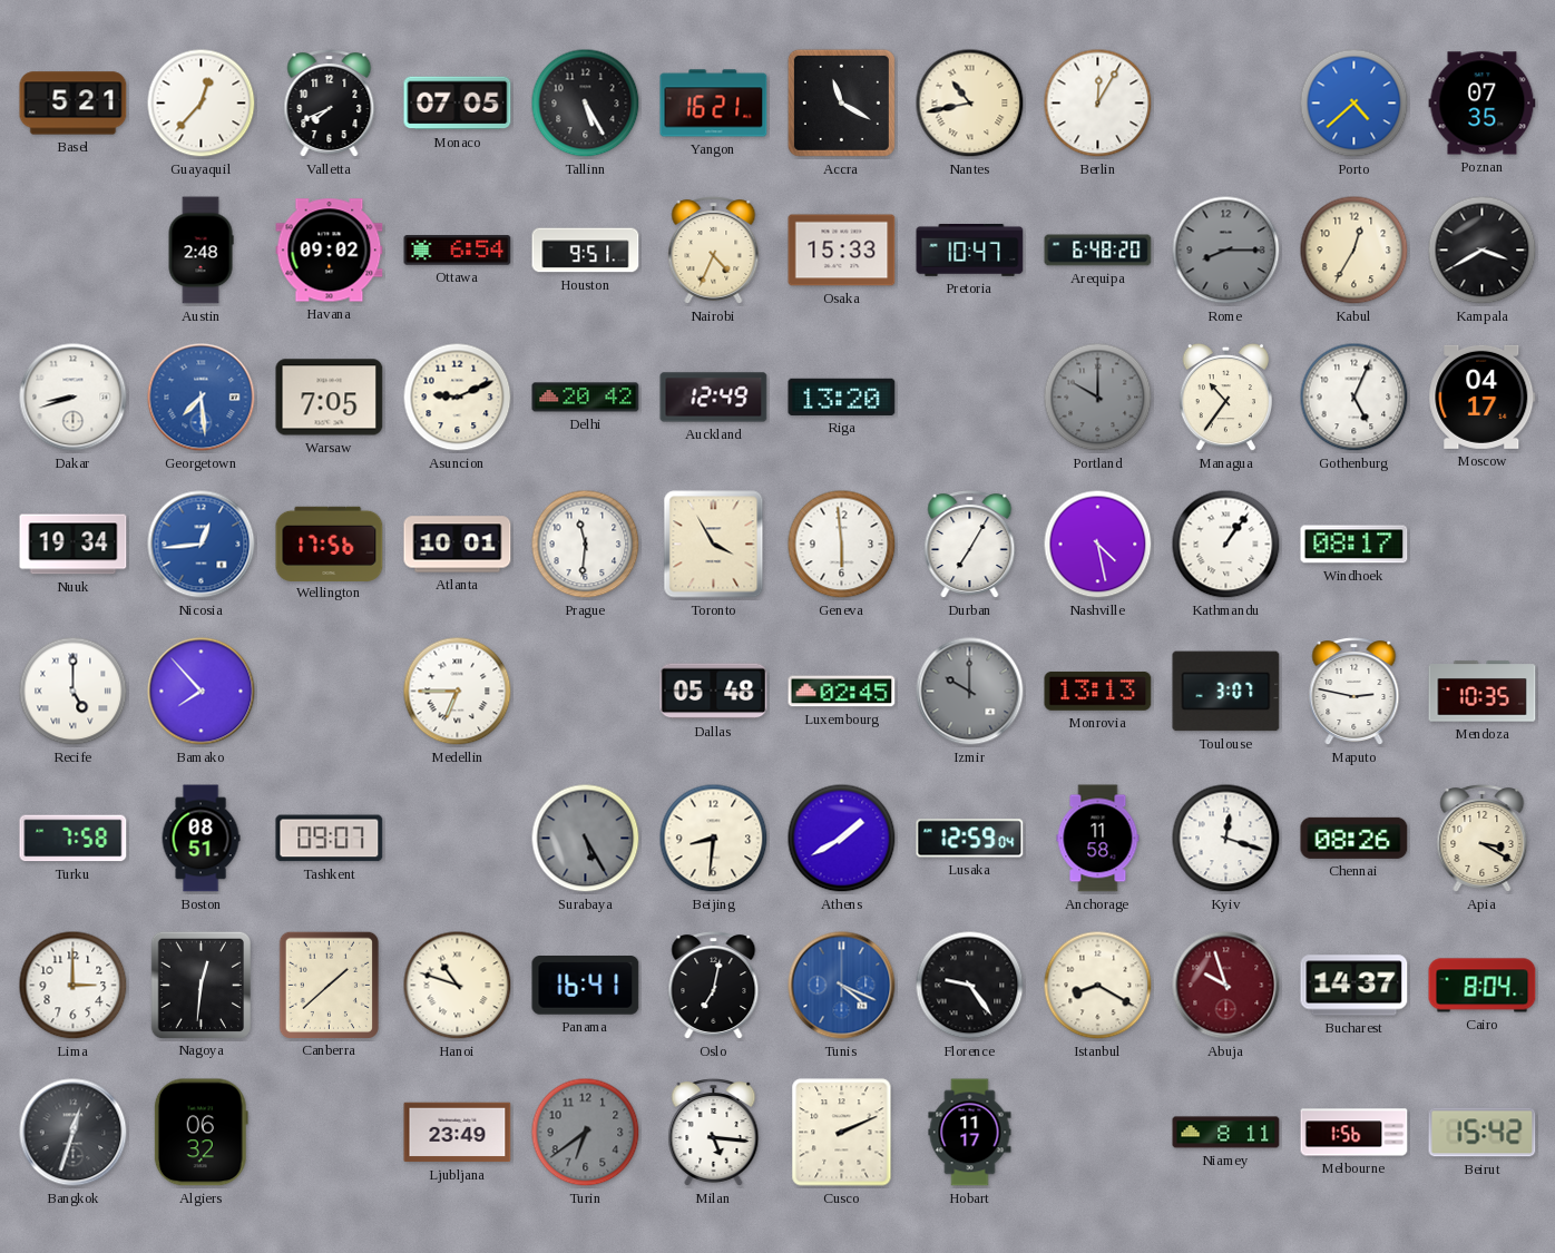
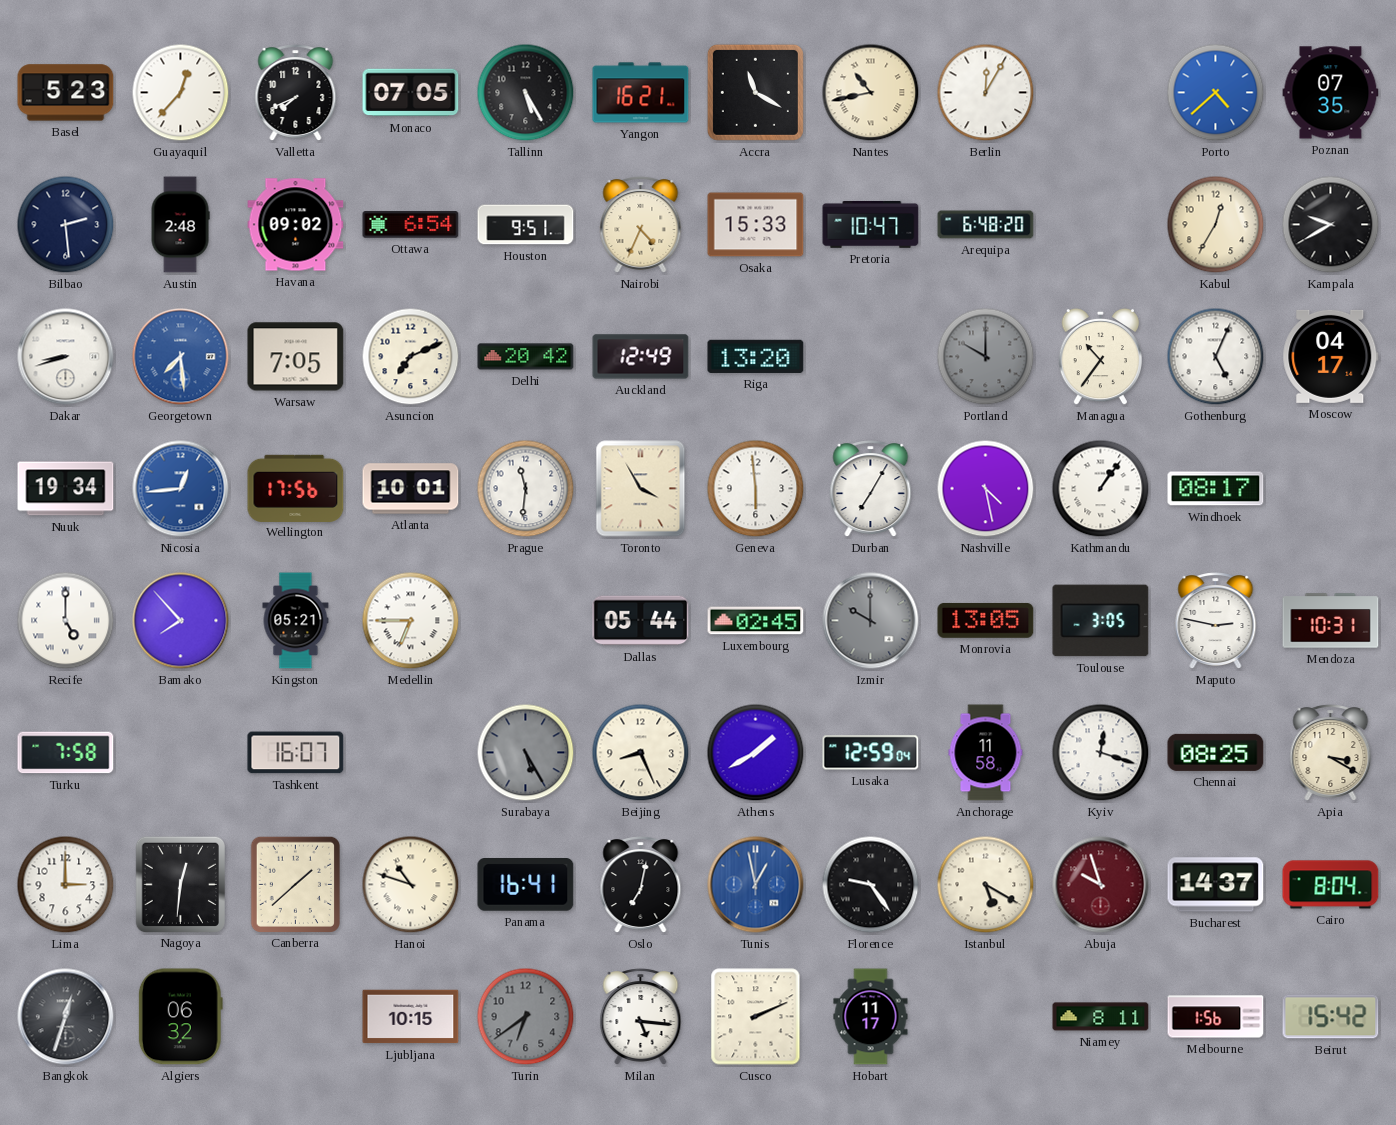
Basel: 5:21 -> 5:23
Bilbao: none -> 2:29
Rome: 8:15 -> none
Kampala: 3:40 -> 9:40
Asuncion: 9:11 -> 7:11
Kingston: none -> 05:21
Dallas: 05:48 -> 05:44
Monrovia: 13:13 -> 13:05
Toulouse: 3:07 -> 3:05
Mendoza: 10:35 -> 10:31
Boston: 08:51 -> none
Tashkent: 09:07 -> 16:07
Beijing: 8:31 -> 8:26
Chennai: 08:26 -> 08:25
Tunis: 4:19 -> 12:58
Istanbul: 8:20 -> 5:20
Ljubljana: 23:49 -> 10:15
